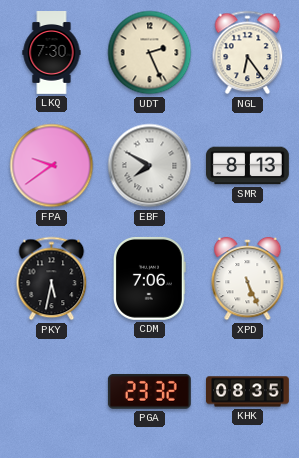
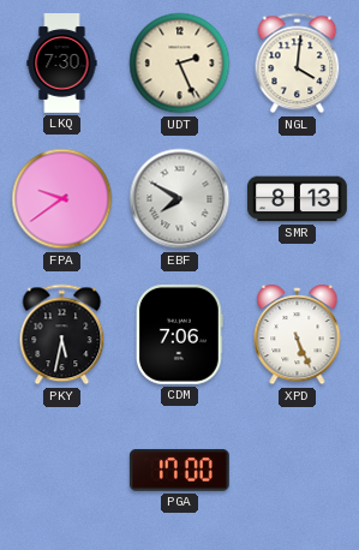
NGL: 6:24 -> 4:01
PGA: 23:32 -> 17:00
KHK: 08:35 -> none
